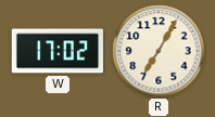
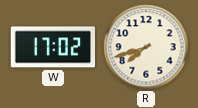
R: 7:05 -> 7:42
